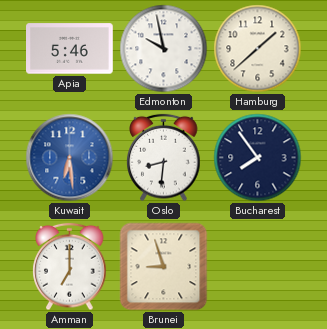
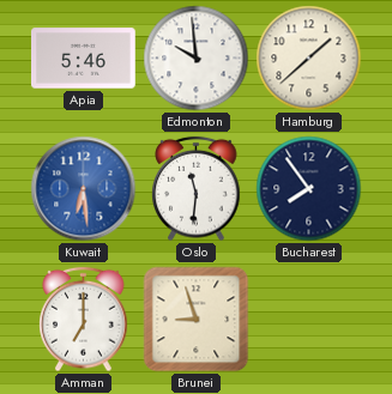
Edmonton: 9:58 -> 9:59
Oslo: 8:31 -> 11:31
